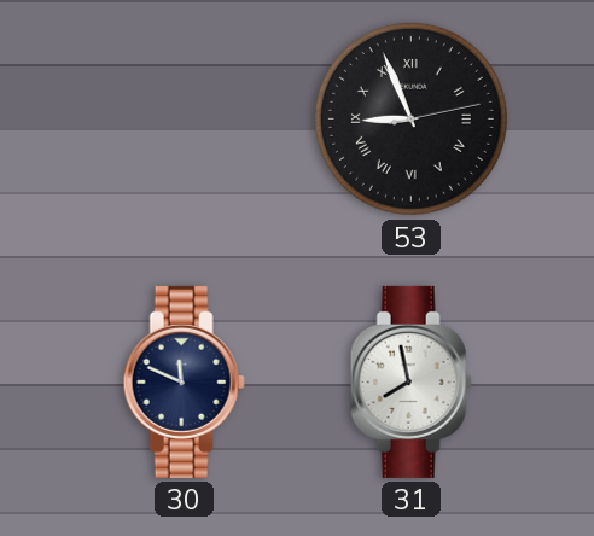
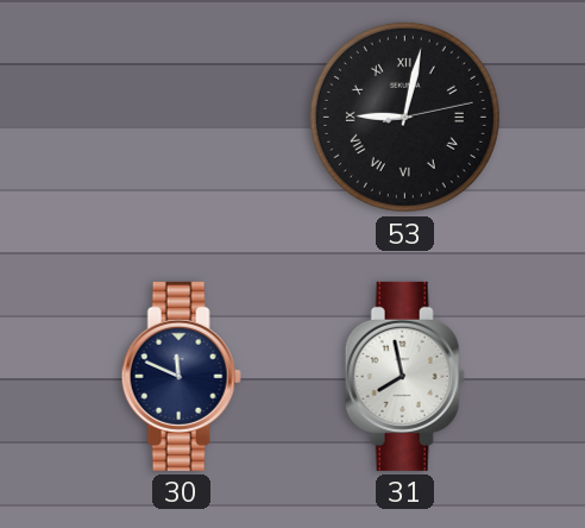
53: 8:56 -> 9:02
